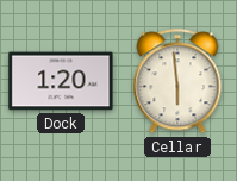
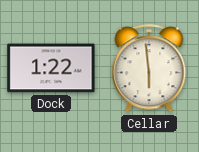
Dock: 1:20 -> 1:22
